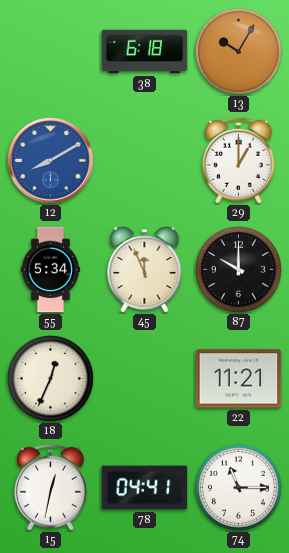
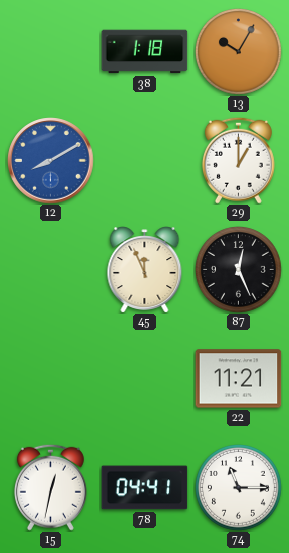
38: 6:18 -> 1:18
55: 5:34 -> none
87: 10:00 -> 12:26
18: 12:34 -> none
